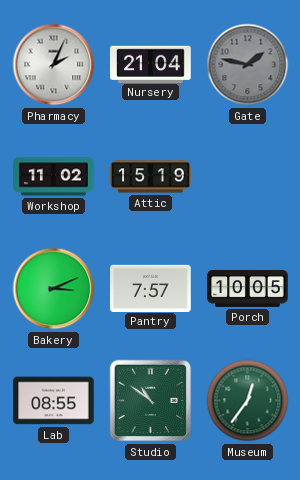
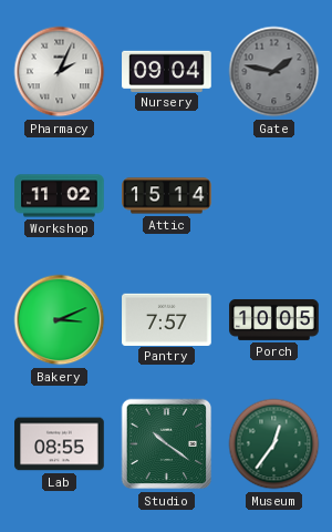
Nursery: 21:04 -> 09:04
Attic: 15:19 -> 15:14
Studio: 10:51 -> 10:21
